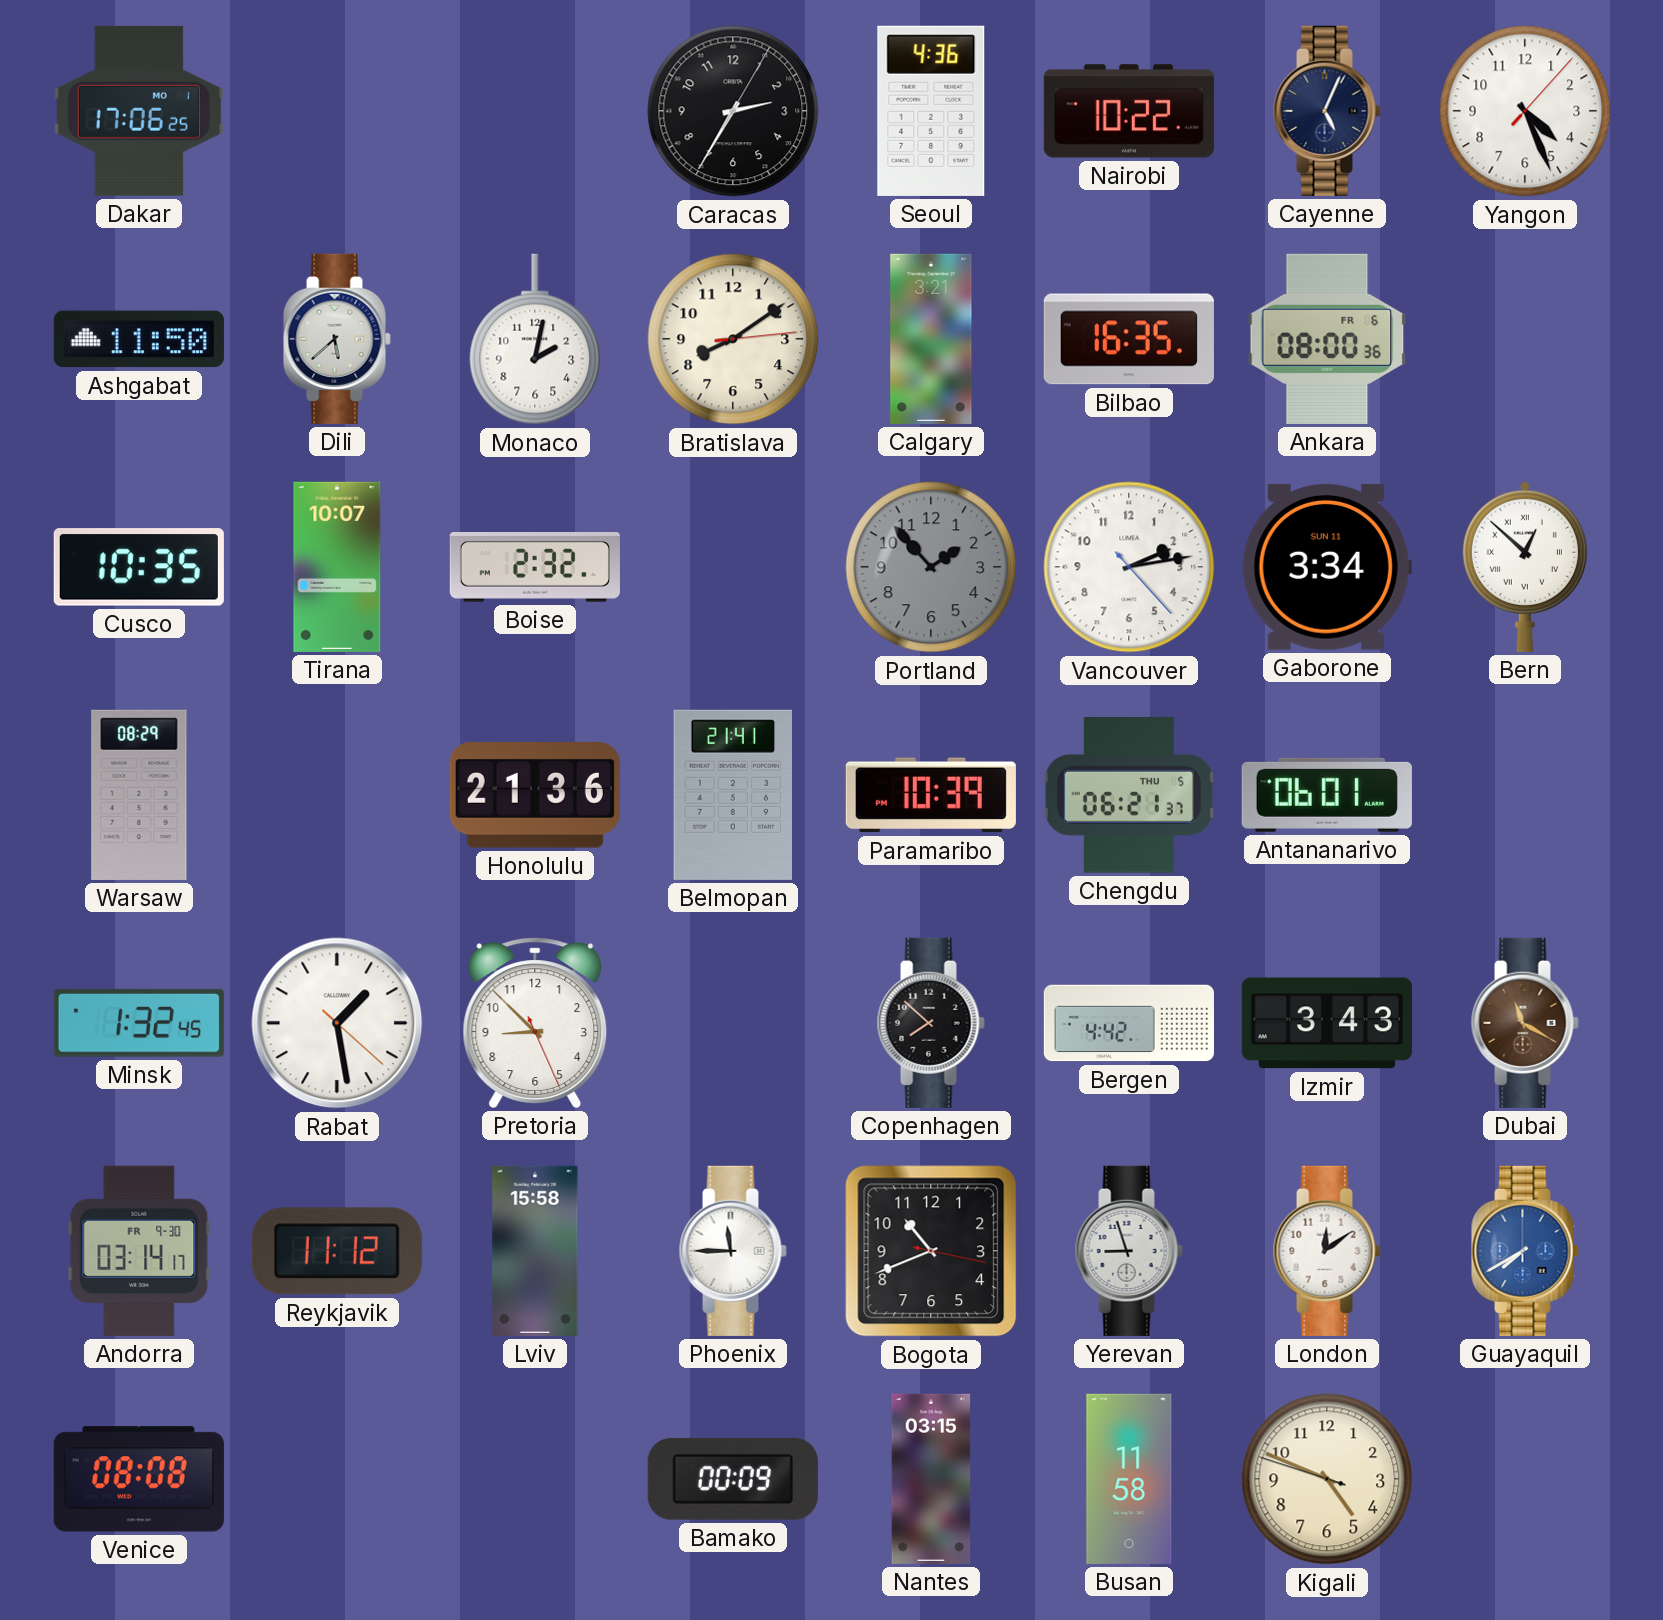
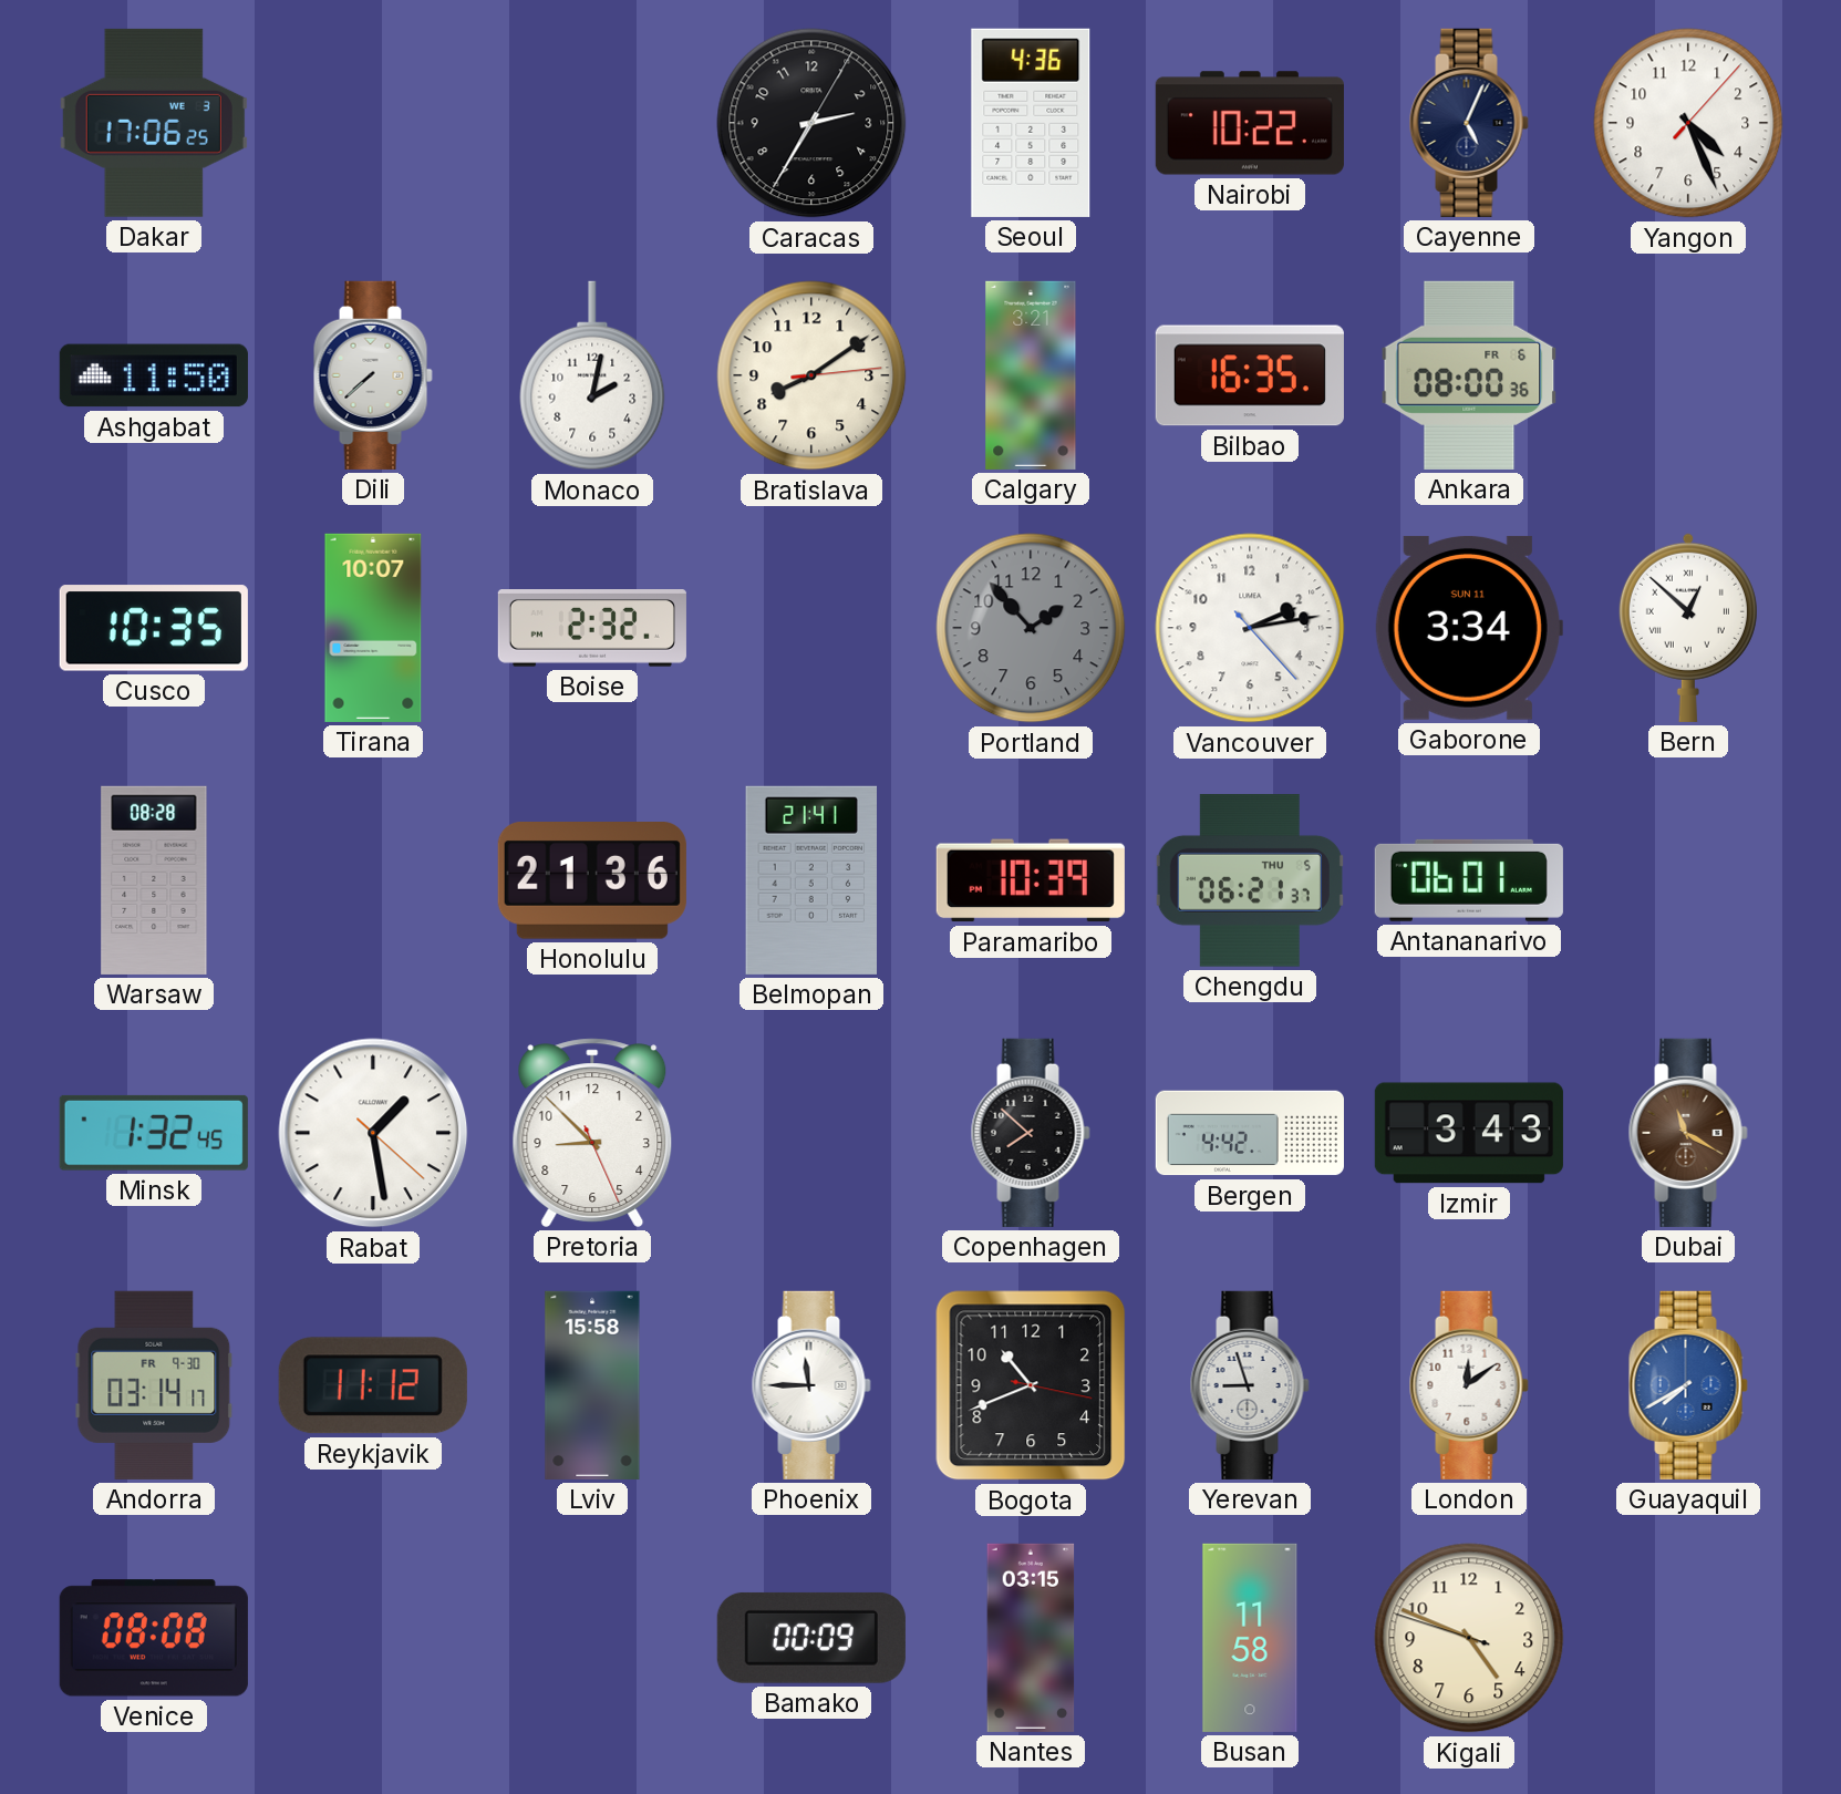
Dakar date: MO 1 -> WE 3
Dili: 5:38 -> 7:38
Warsaw: 08:29 -> 08:28
